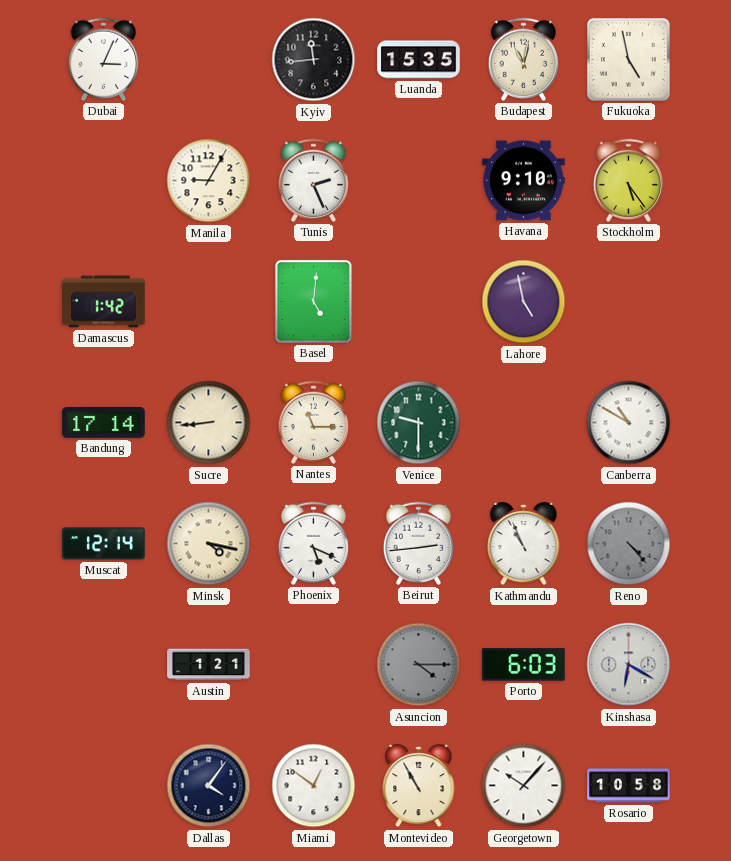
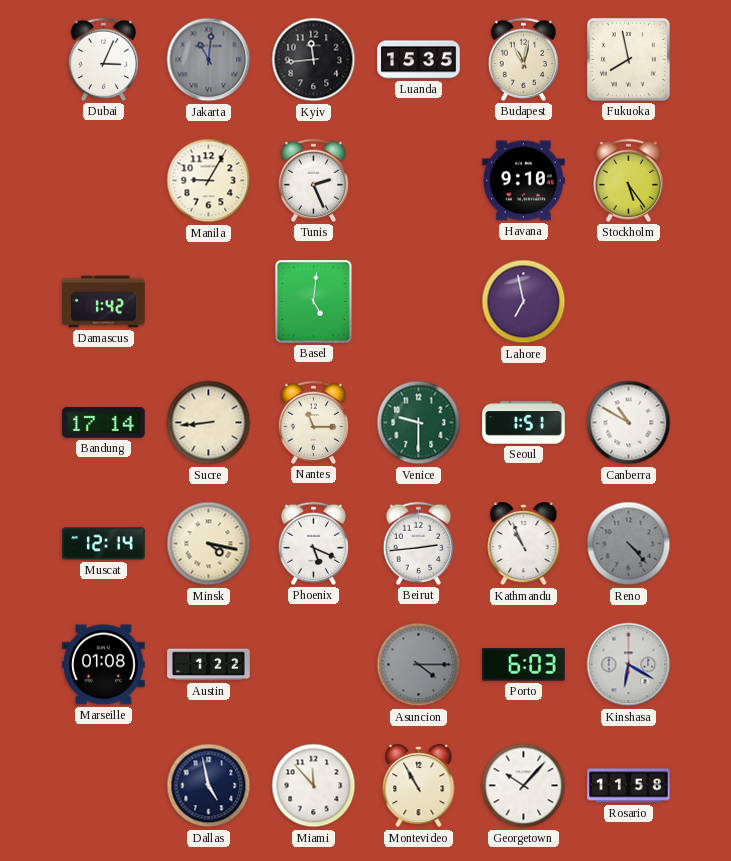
Jakarta: none -> 11:01
Fukuoka: 4:58 -> 7:58
Lahore: 4:58 -> 6:58
Seoul: none -> 1:51
Marseille: none -> 01:08
Austin: 1:21 -> 1:22
Dallas: 4:06 -> 4:58
Miami: 12:51 -> 11:53
Rosario: 10:58 -> 11:58
